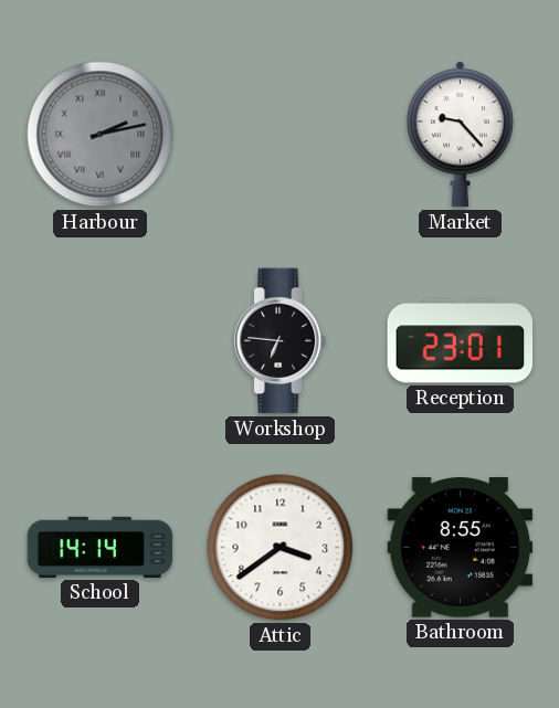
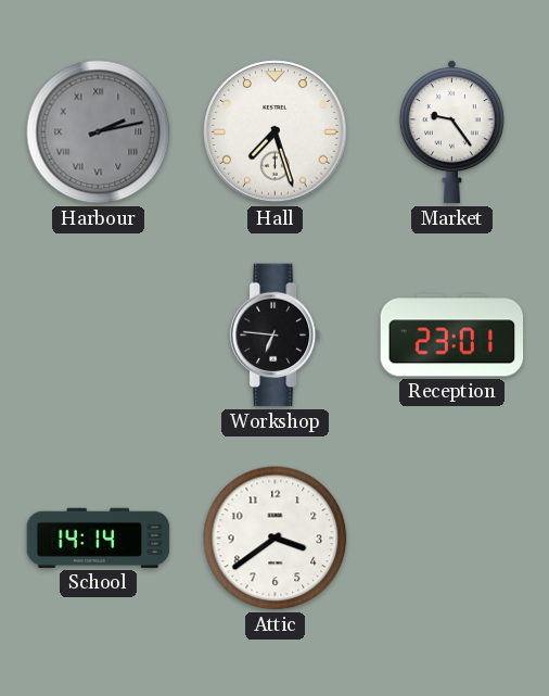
Hall: none -> 7:27
Market: 9:23 -> 9:24
Bathroom: 8:55 -> none
